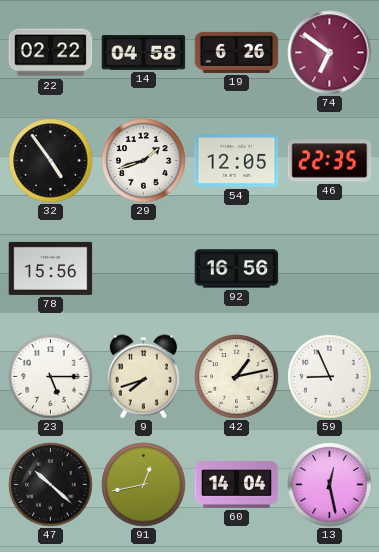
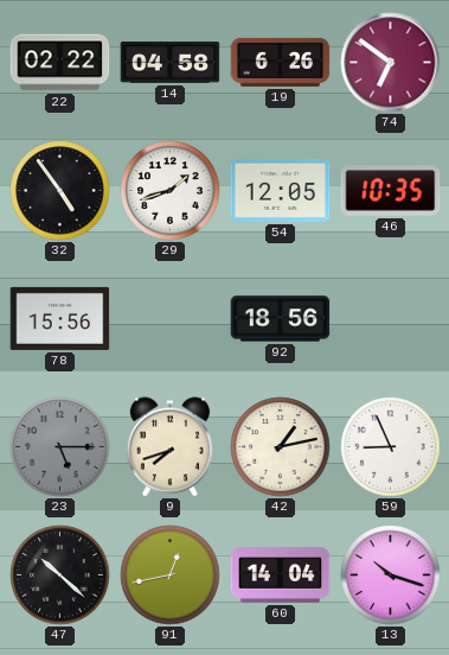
46: 22:35 -> 10:35
92: 16:56 -> 18:56
23 dial: white -> grey
13: 12:28 -> 10:18
